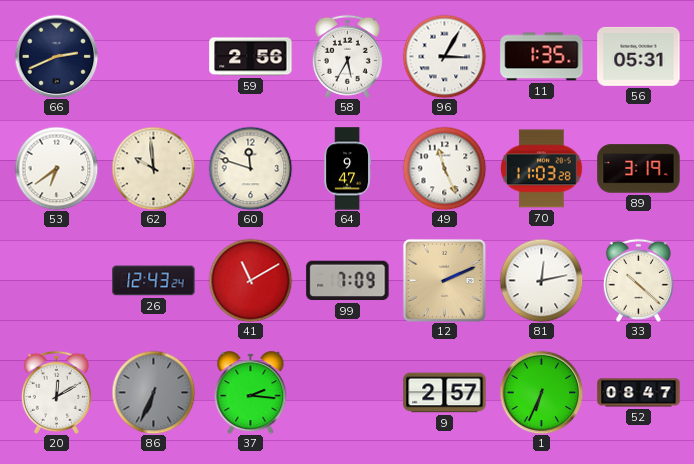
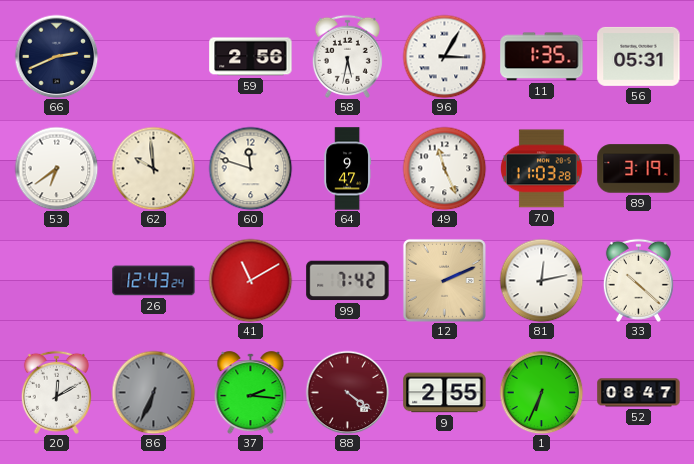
58: 5:35 -> 5:32
99: 7:09 -> 7:42
88: none -> 4:21
9: 2:57 -> 2:55
